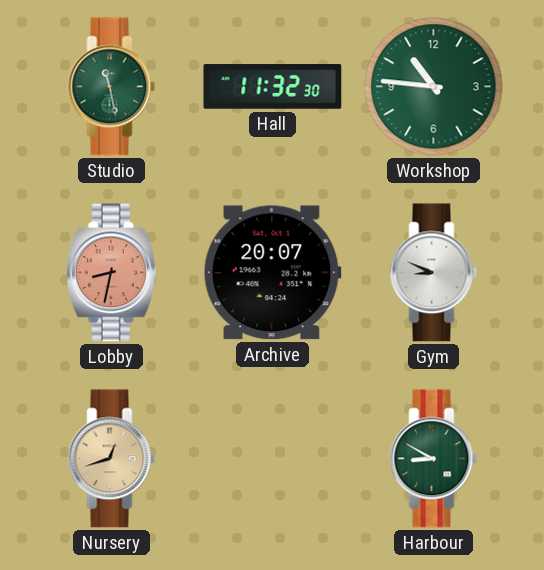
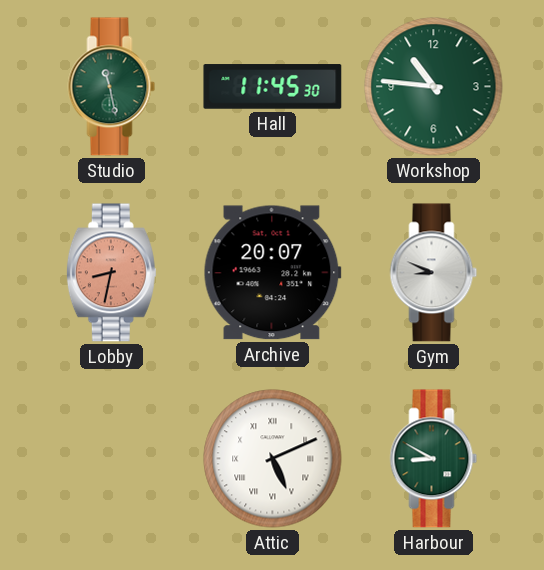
Hall: 11:32 -> 11:45
Nursery: 12:42 -> none
Attic: none -> 5:11
